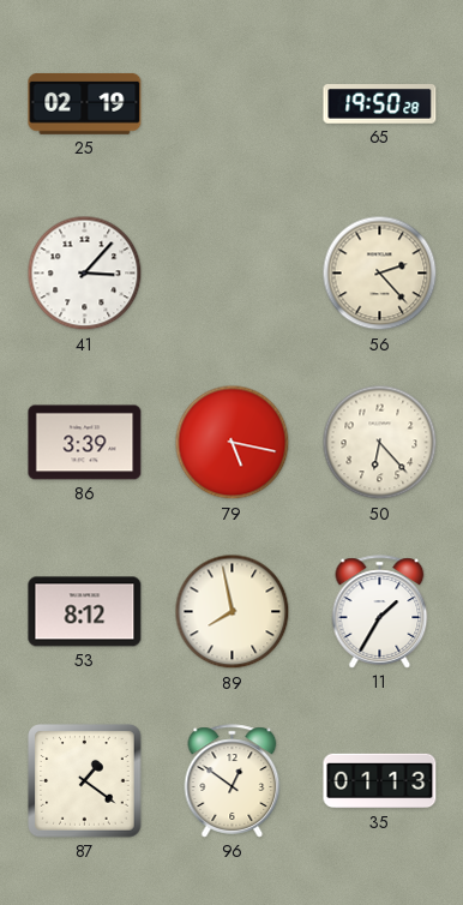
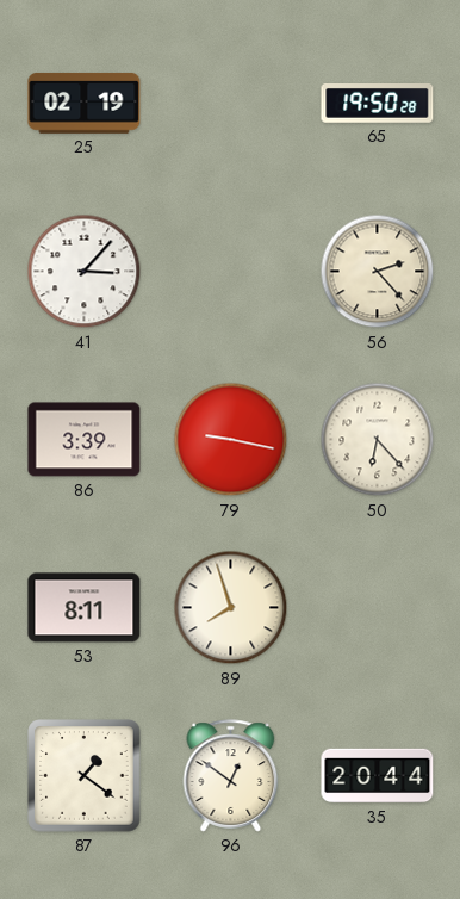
79: 5:17 -> 9:17
53: 8:12 -> 8:11
89: 7:58 -> 7:57
11: 1:35 -> none
35: 01:13 -> 20:44
